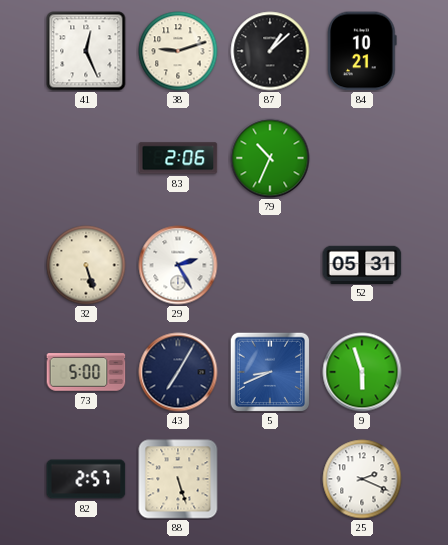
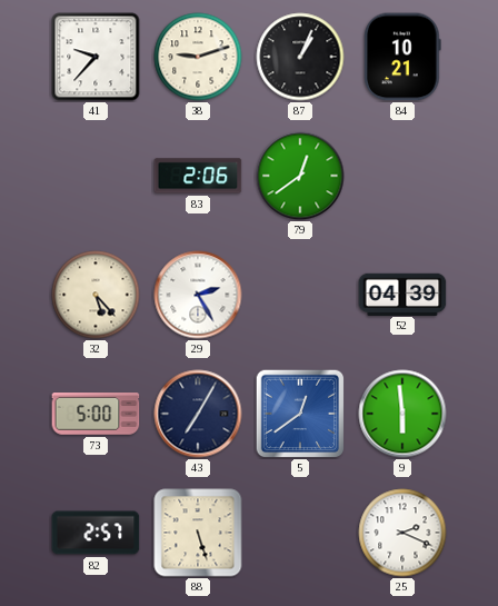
41: 12:26 -> 9:37
87: 1:08 -> 1:04
79: 10:34 -> 12:39
32: 5:27 -> 5:23
52: 05:31 -> 04:39
5: 8:41 -> 12:39
9: 5:57 -> 5:59
